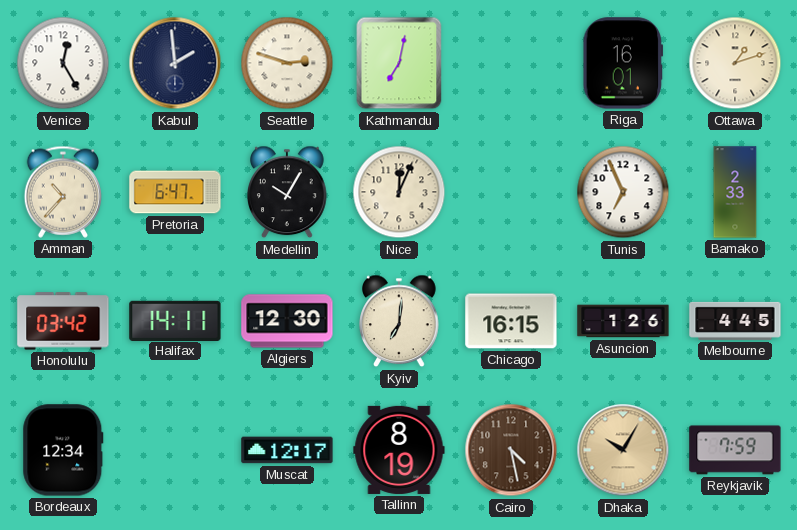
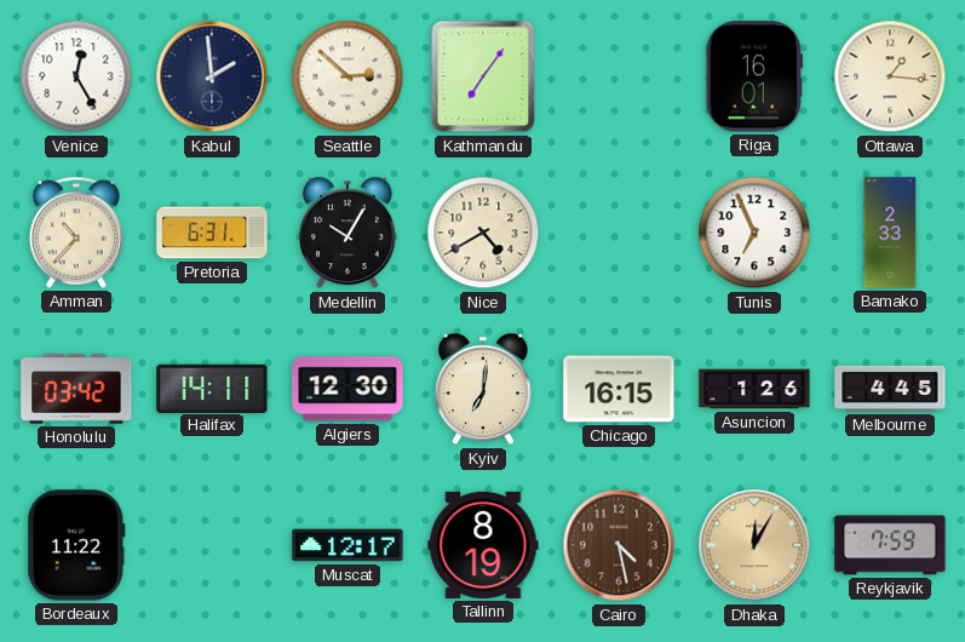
Seattle: 2:48 -> 2:52
Kathmandu: 7:02 -> 7:06
Ottawa: 1:12 -> 1:16
Pretoria: 6:47 -> 6:31
Nice: 12:04 -> 4:40
Bordeaux: 12:34 -> 11:22
Dhaka: 10:05 -> 12:05
